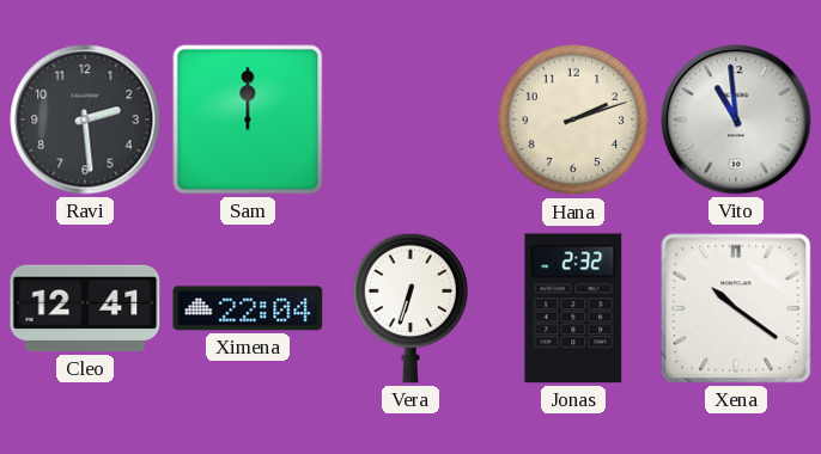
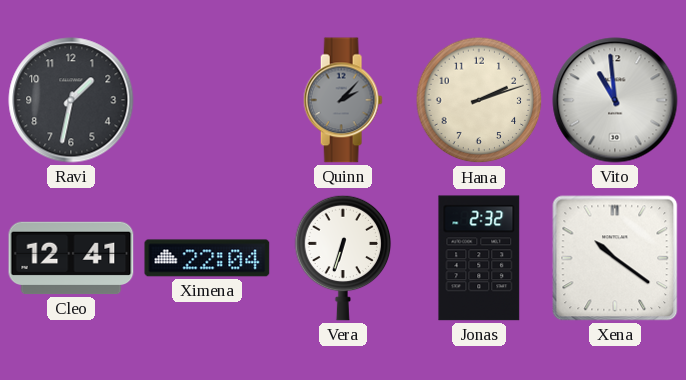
Ravi: 2:29 -> 1:32
Sam: 12:00 -> none
Quinn: none -> 2:07
